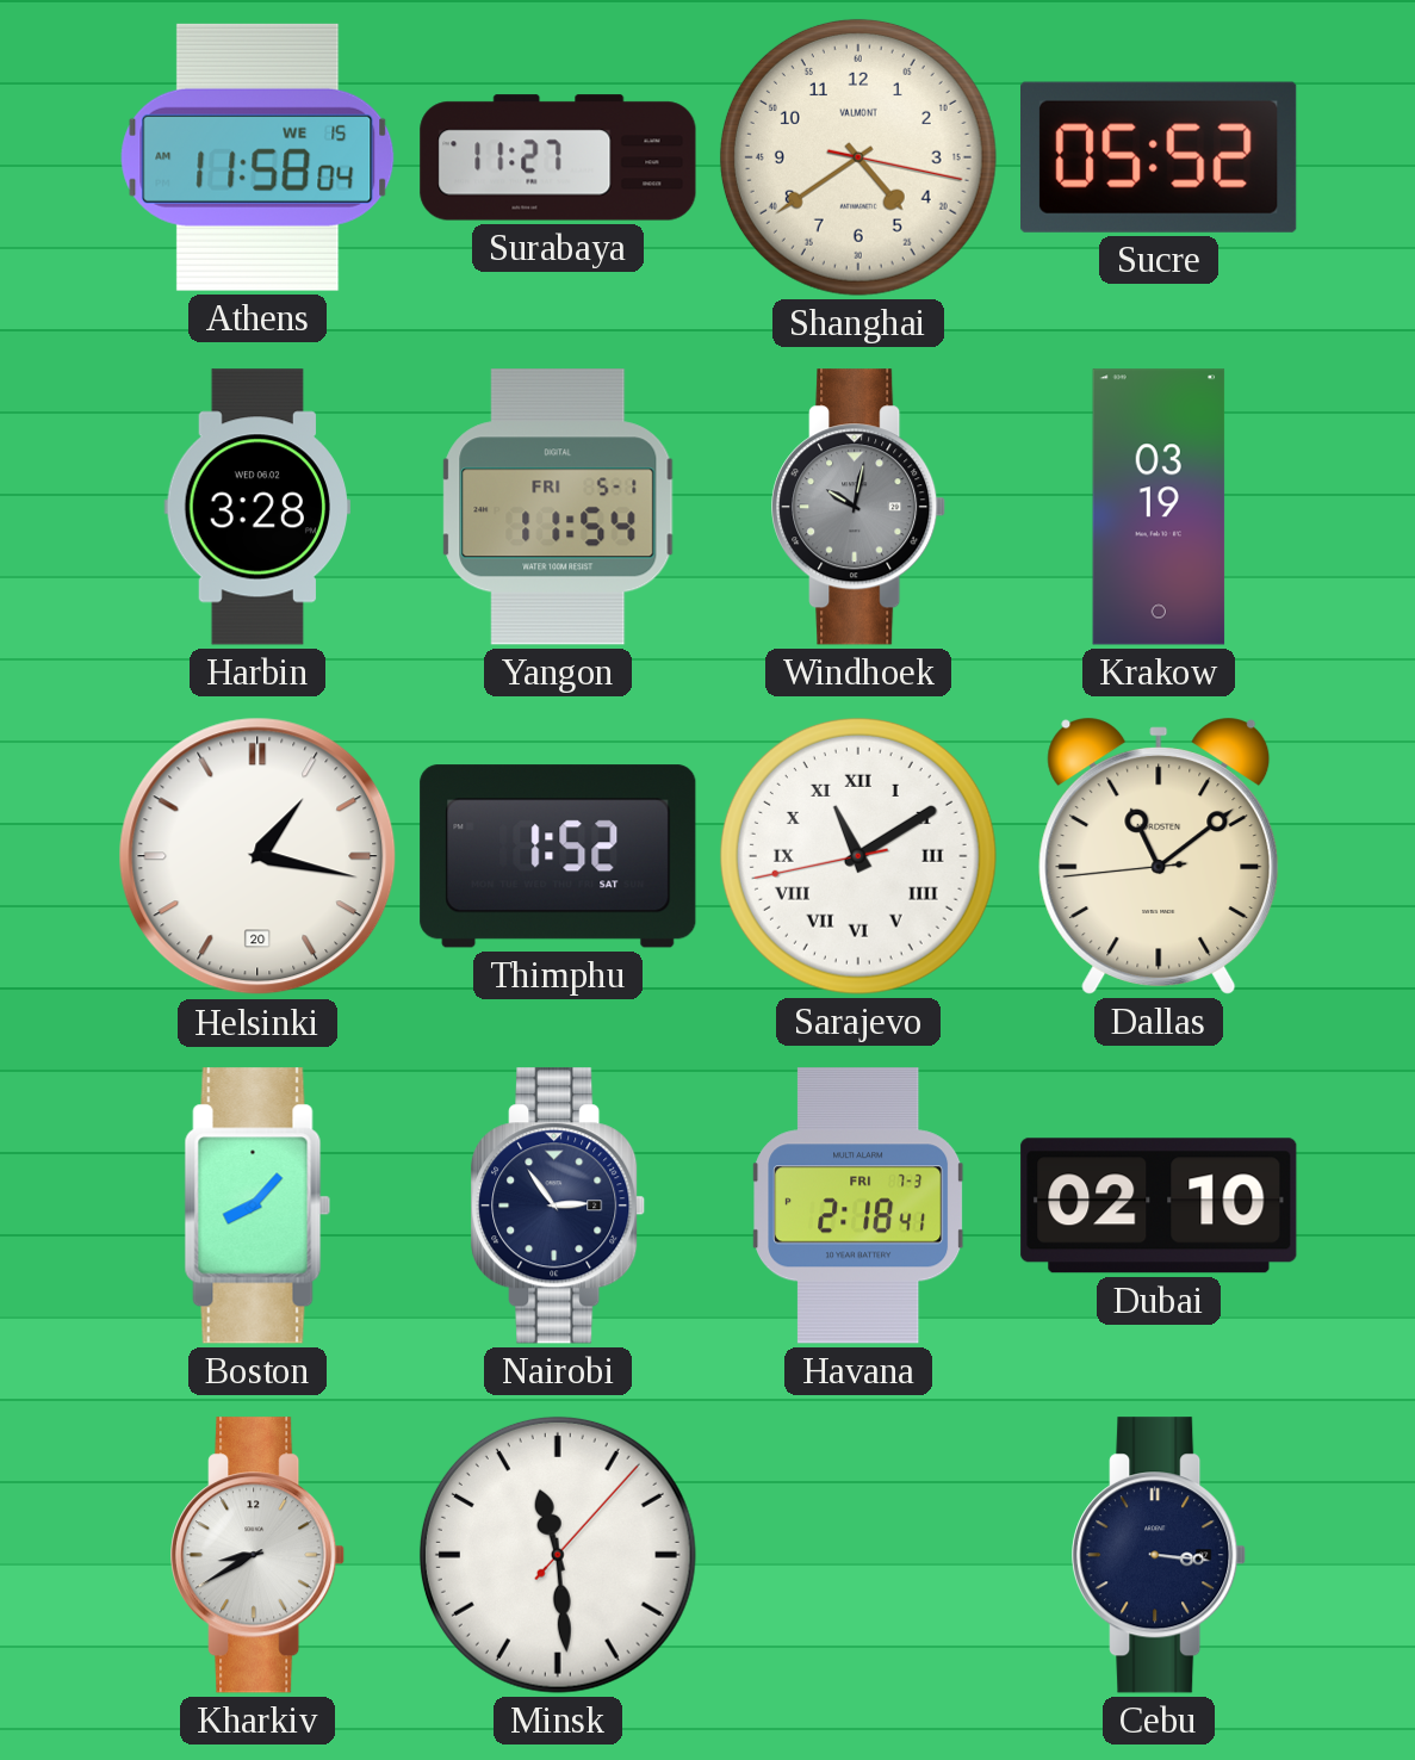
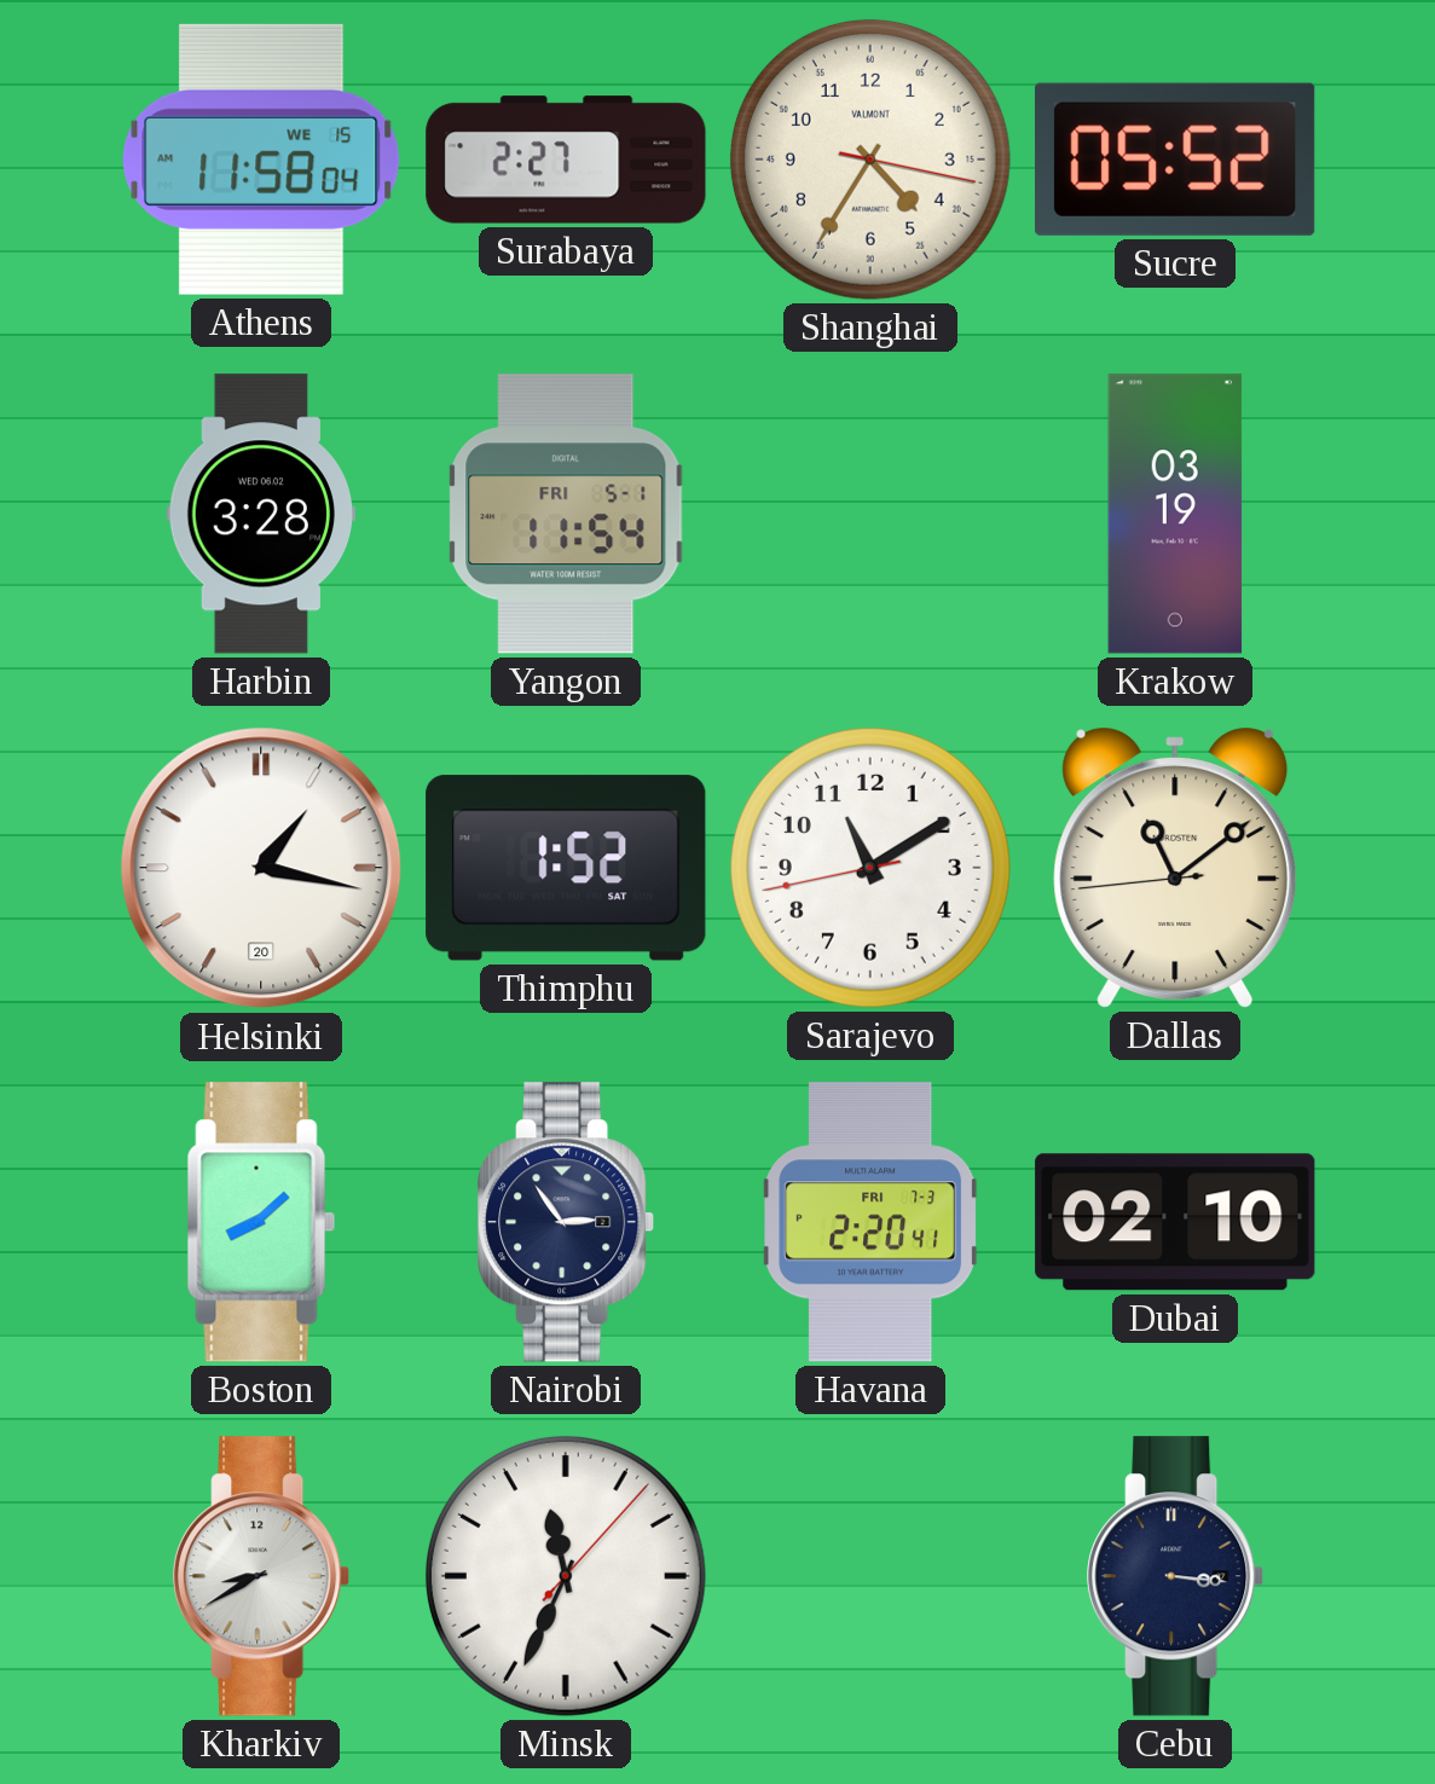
Surabaya: 11:27 -> 2:27
Shanghai: 4:39 -> 4:35
Windhoek: 10:02 -> none
Sarajevo numerals: Roman -> Arabic
Boston: 8:07 -> 8:08
Havana: 2:18 -> 2:20
Minsk: 11:29 -> 11:34
